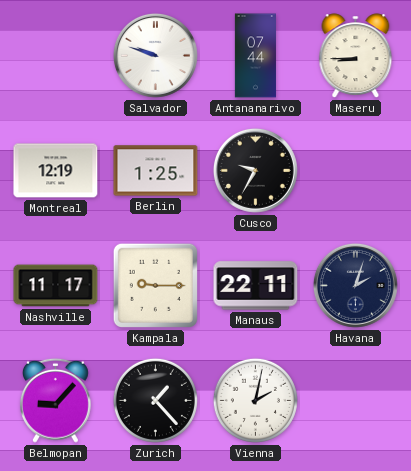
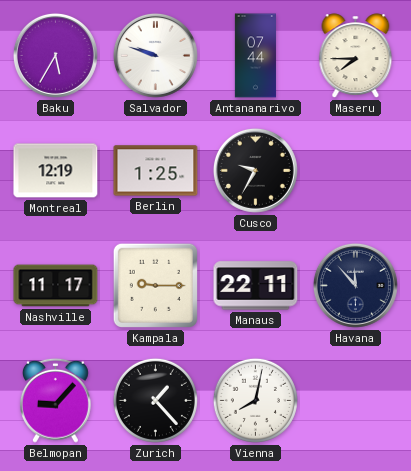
Baku: none -> 5:35
Maseru: 8:45 -> 7:45
Havana: 2:03 -> 11:53
Vienna: 2:02 -> 8:02
